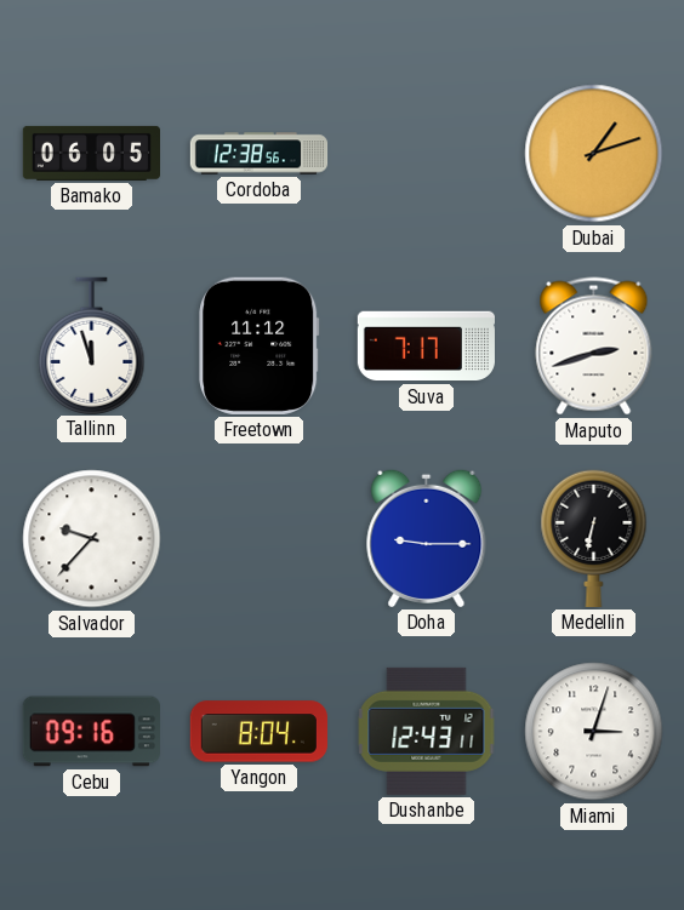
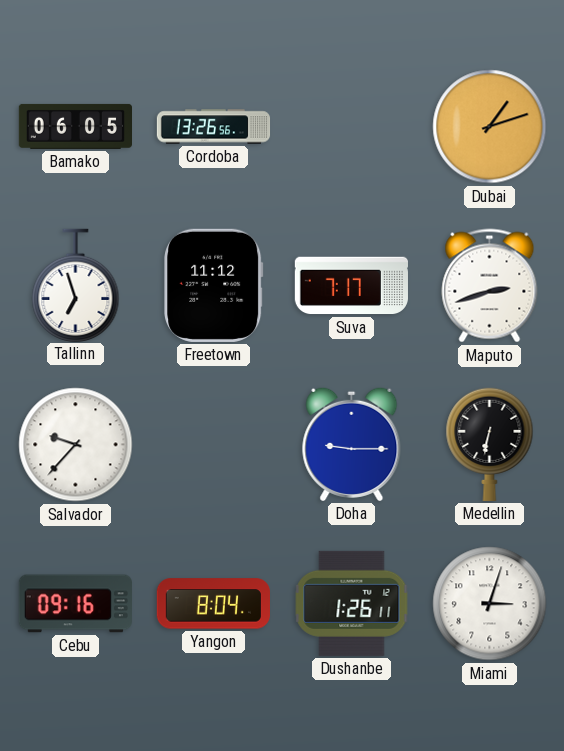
Cordoba: 12:38 -> 13:26
Tallinn: 11:57 -> 6:57
Dushanbe: 12:43 -> 1:26
